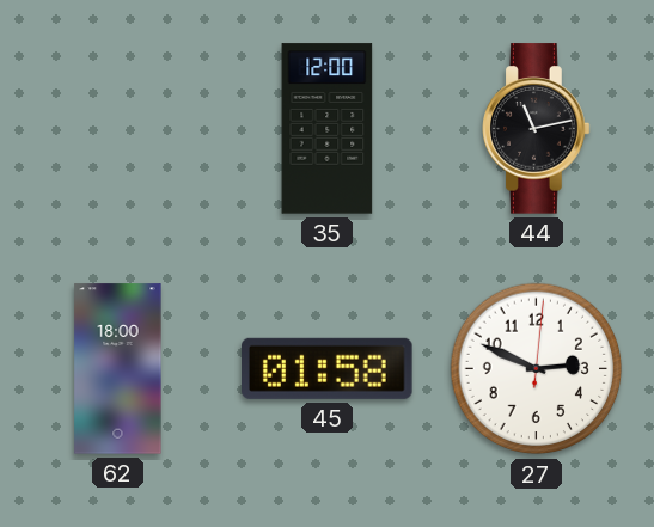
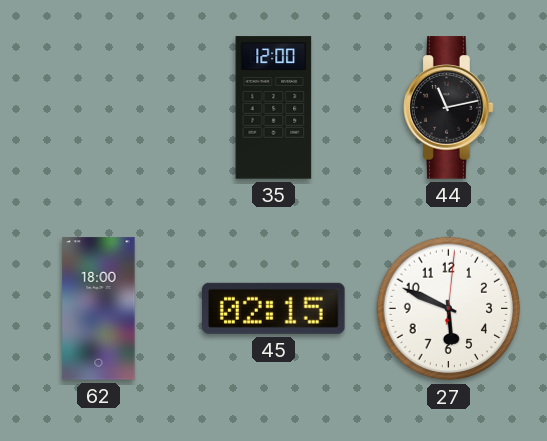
45: 01:58 -> 02:15
27: 2:49 -> 5:49
